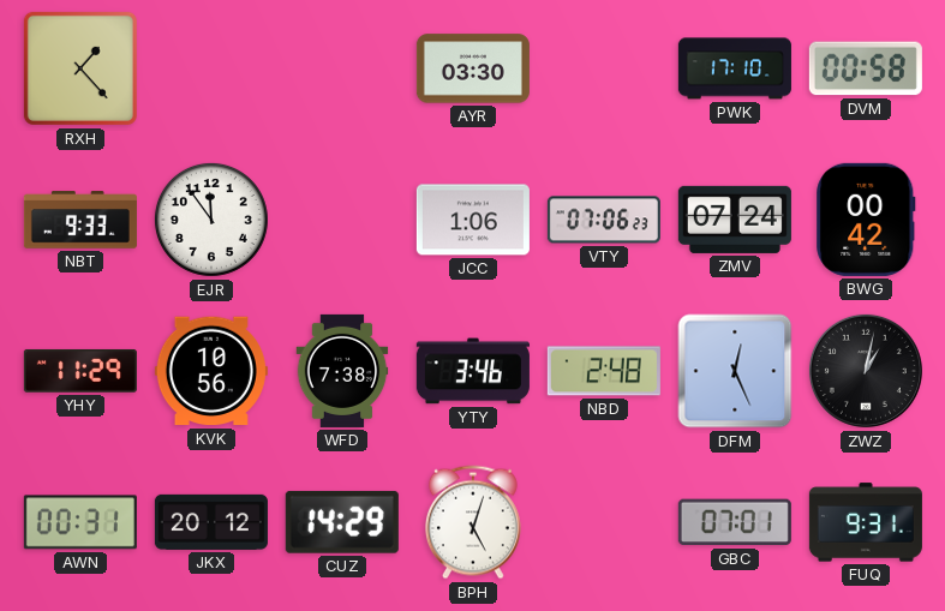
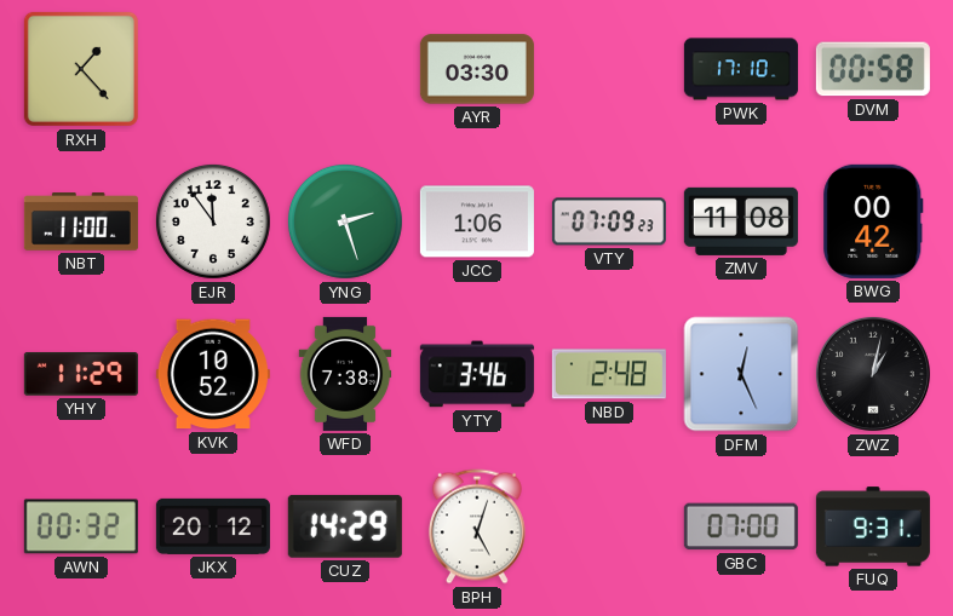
NBT: 9:33 -> 11:00
YNG: none -> 2:27
VTY: 07:06 -> 07:09
ZMV: 07:24 -> 11:08
KVK: 10:56 -> 10:52
AWN: 00:31 -> 00:32
GBC: 07:01 -> 07:00
